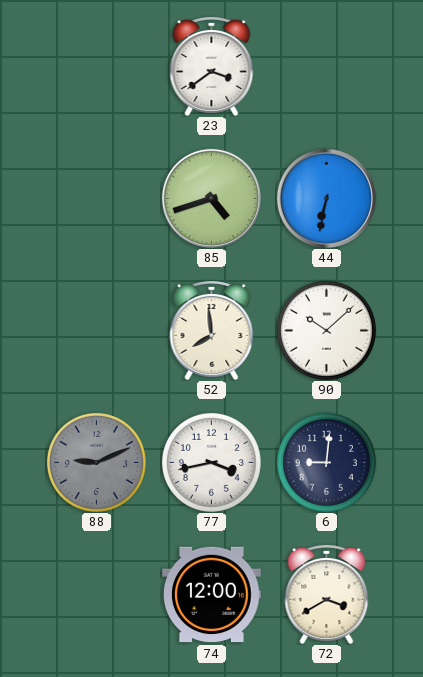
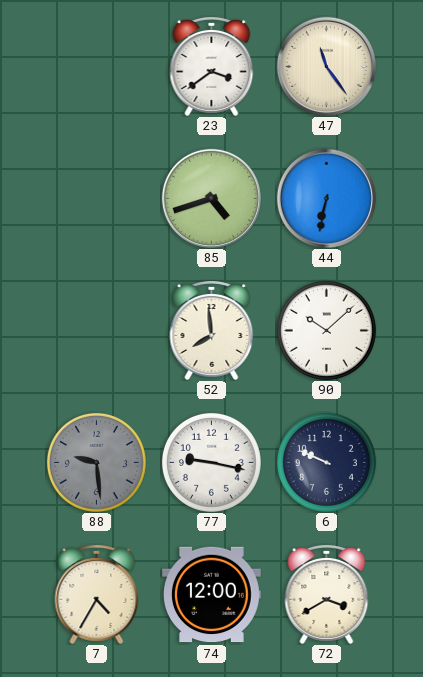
47: none -> 11:24
88: 9:11 -> 9:29
77: 3:43 -> 9:17
6: 9:01 -> 9:49
7: none -> 4:35
